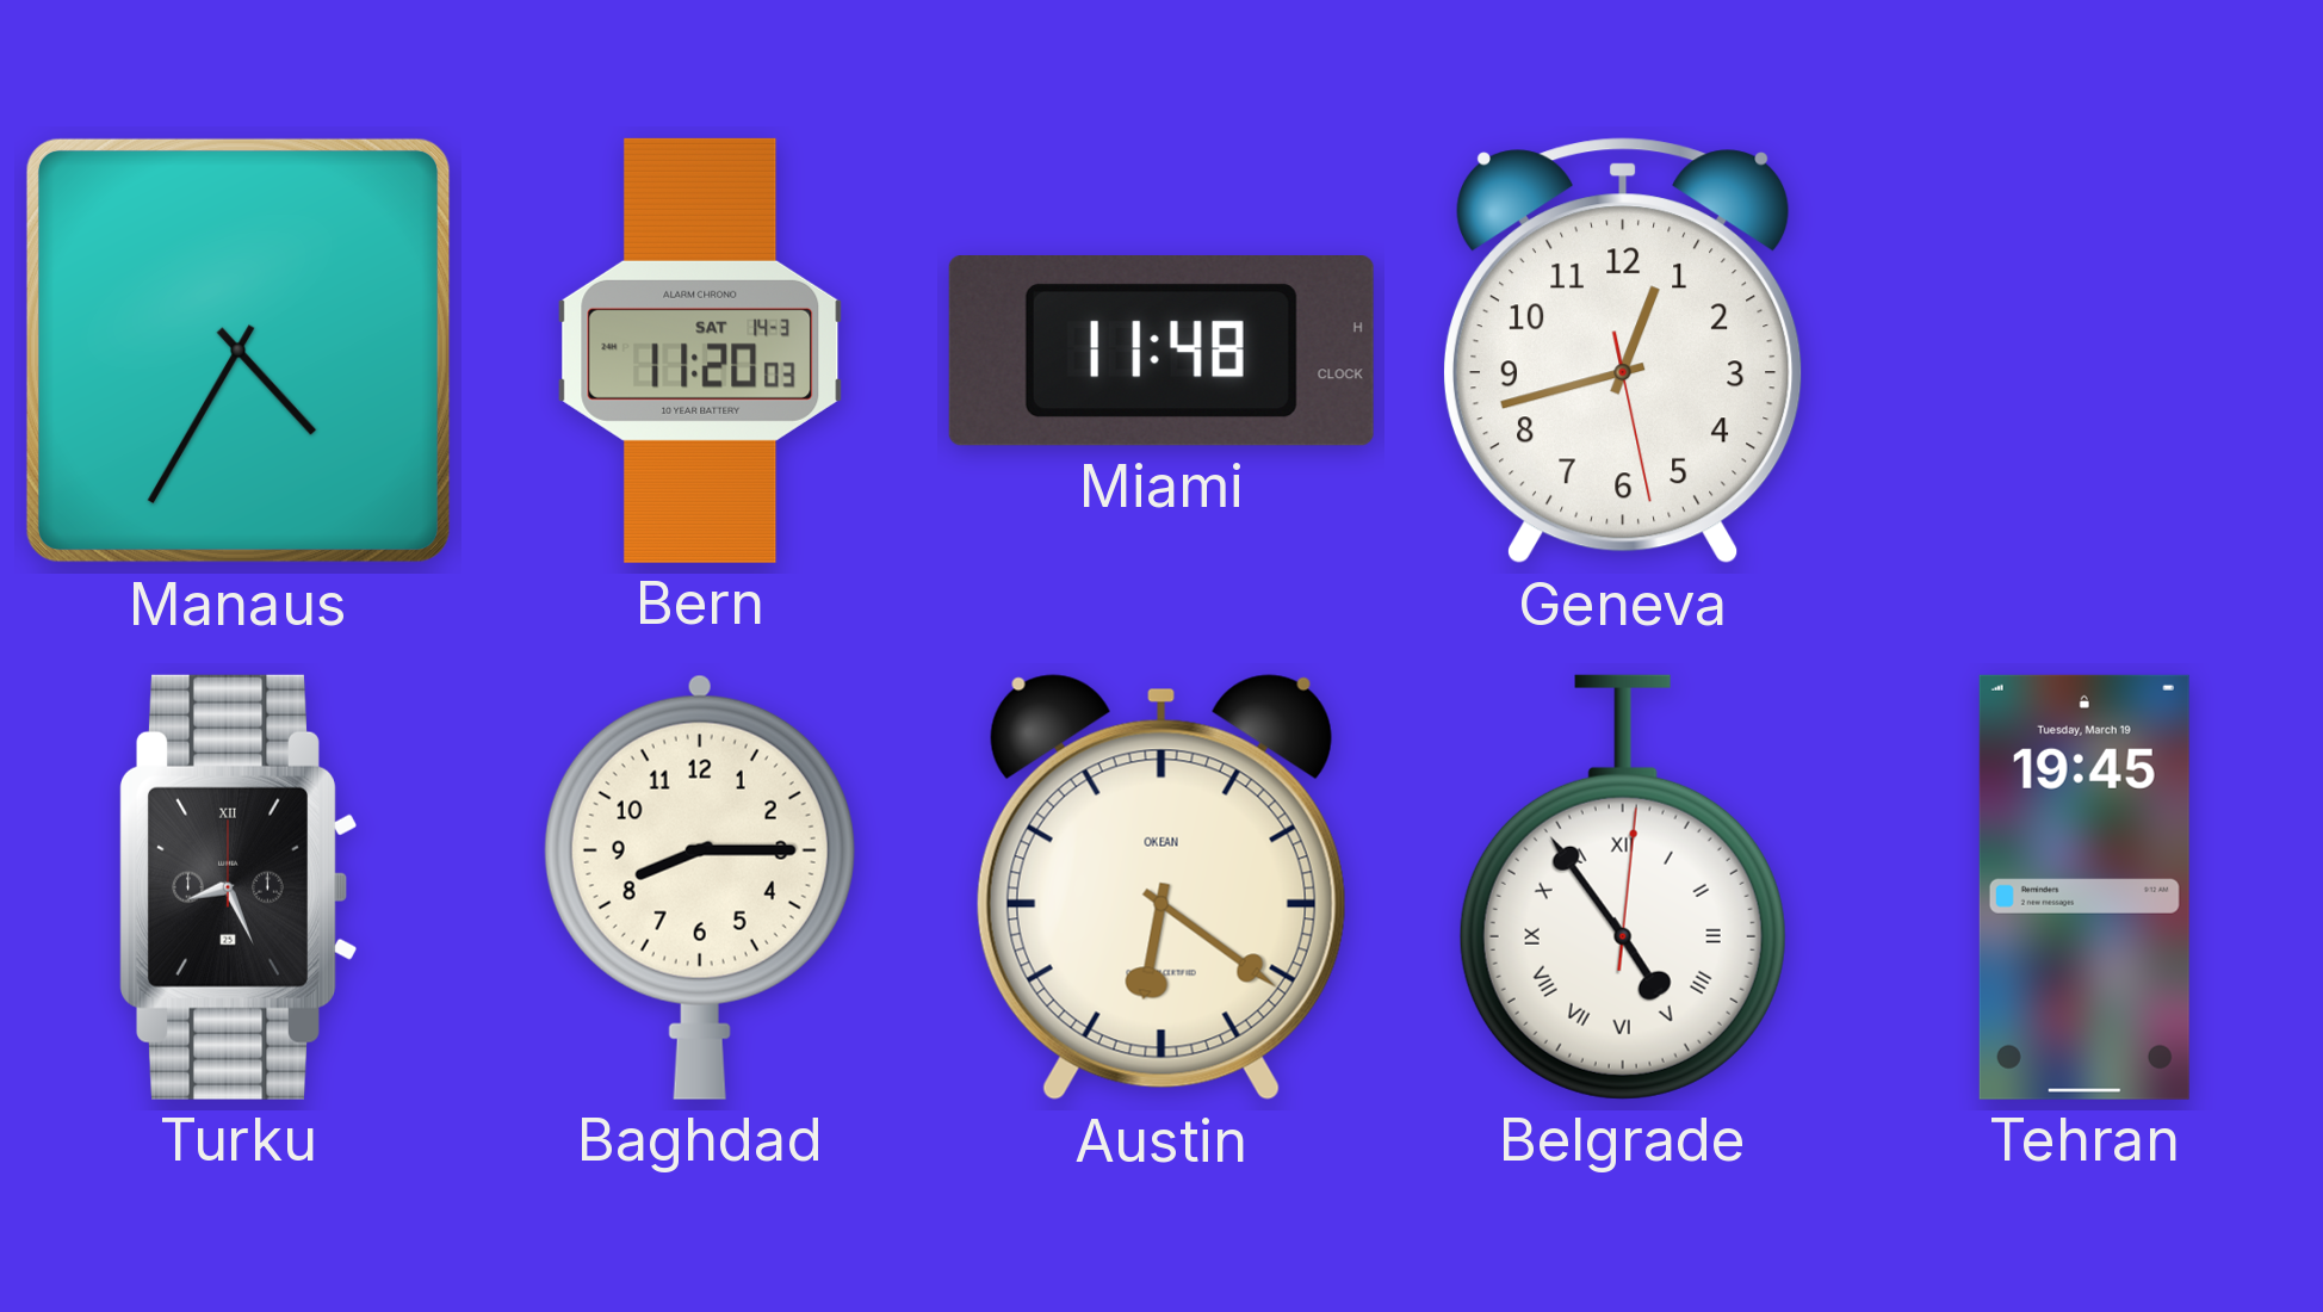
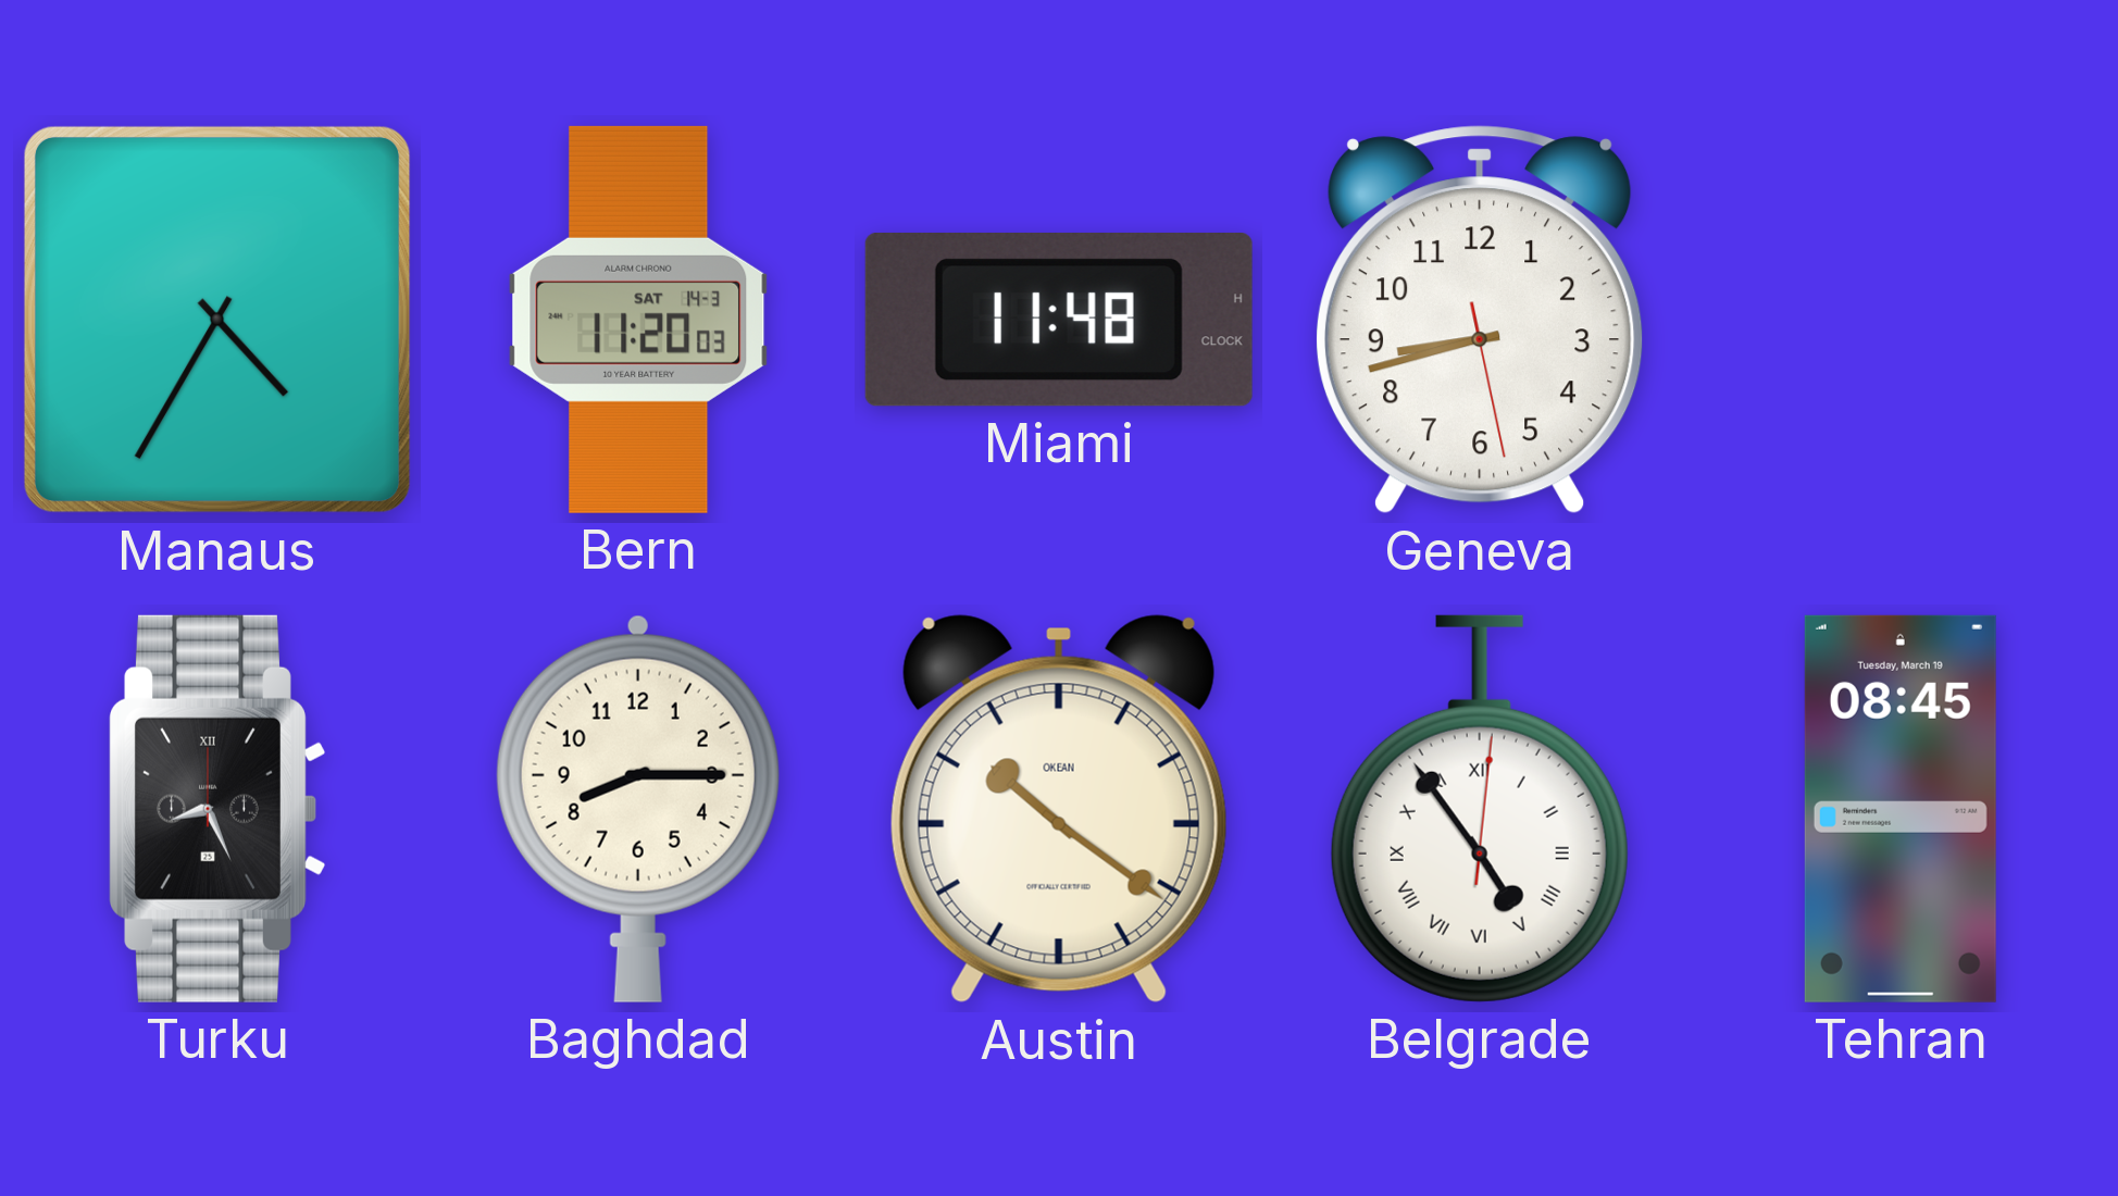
Geneva: 12:42 -> 8:42
Austin: 6:21 -> 10:21
Tehran: 19:45 -> 08:45
